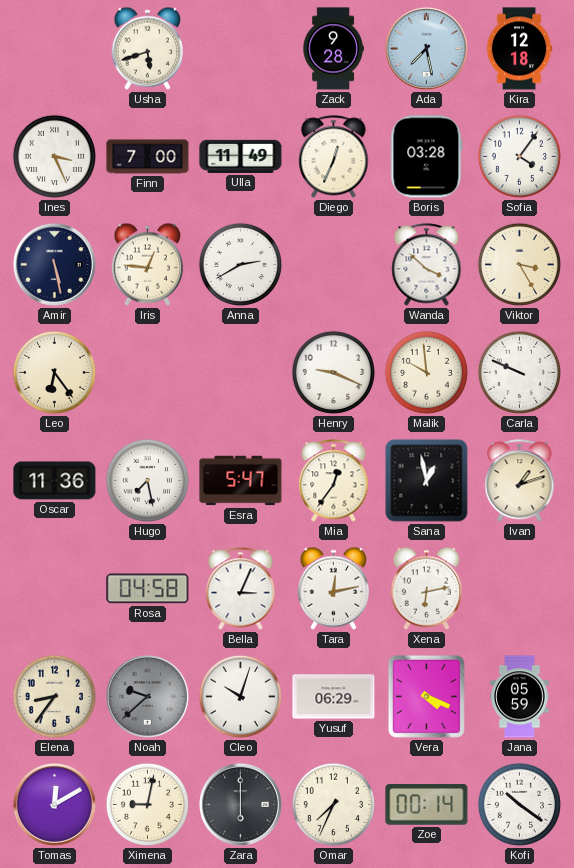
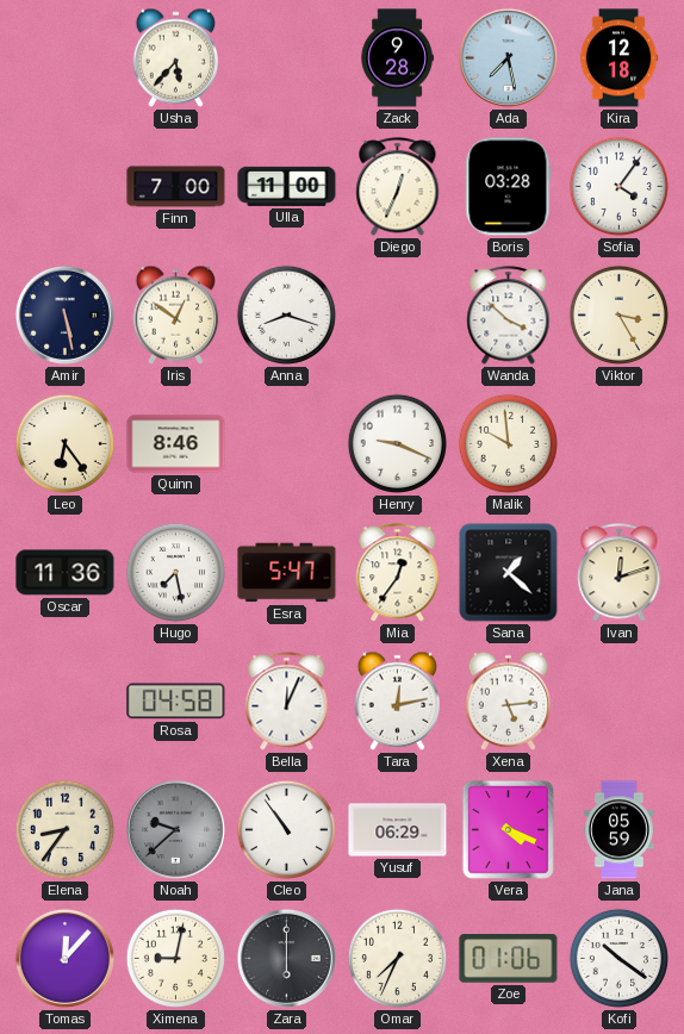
Usha: 5:42 -> 5:37
Ines: 3:26 -> none
Ulla: 11:49 -> 11:00
Iris: 12:46 -> 12:51
Anna: 2:40 -> 8:18
Quinn: none -> 8:46
Carla: 9:49 -> none
Sana: 12:58 -> 1:22
Ivan: 1:12 -> 12:12
Bella: 3:04 -> 12:04
Xena: 6:13 -> 5:14
Cleo: 10:03 -> 10:54
Tomas: 12:10 -> 12:07
Zoe: 00:14 -> 01:06
